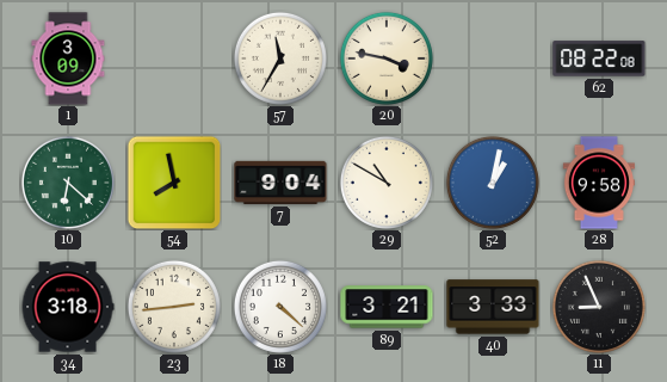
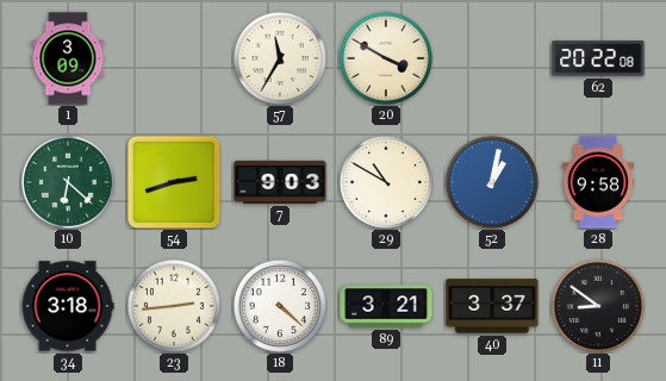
20: 3:47 -> 3:50
62: 08:22 -> 20:22
54: 7:58 -> 2:42
7: 9:04 -> 9:03
40: 3:33 -> 3:37
11: 8:56 -> 8:51
